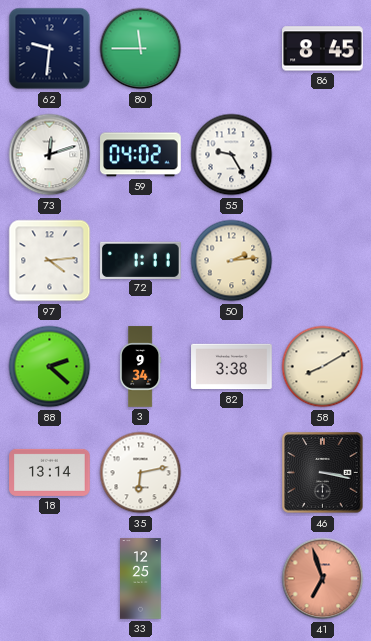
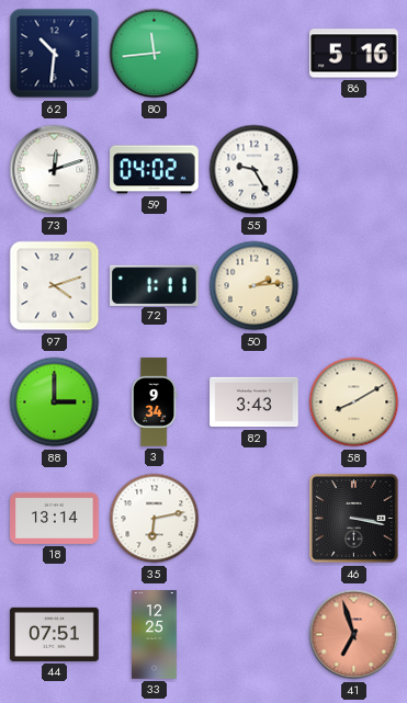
62: 9:31 -> 10:31
80: 11:45 -> 11:44
86: 8:45 -> 5:16
97: 4:14 -> 4:12
88: 2:22 -> 3:00
82: 3:38 -> 3:43
44: none -> 07:51
